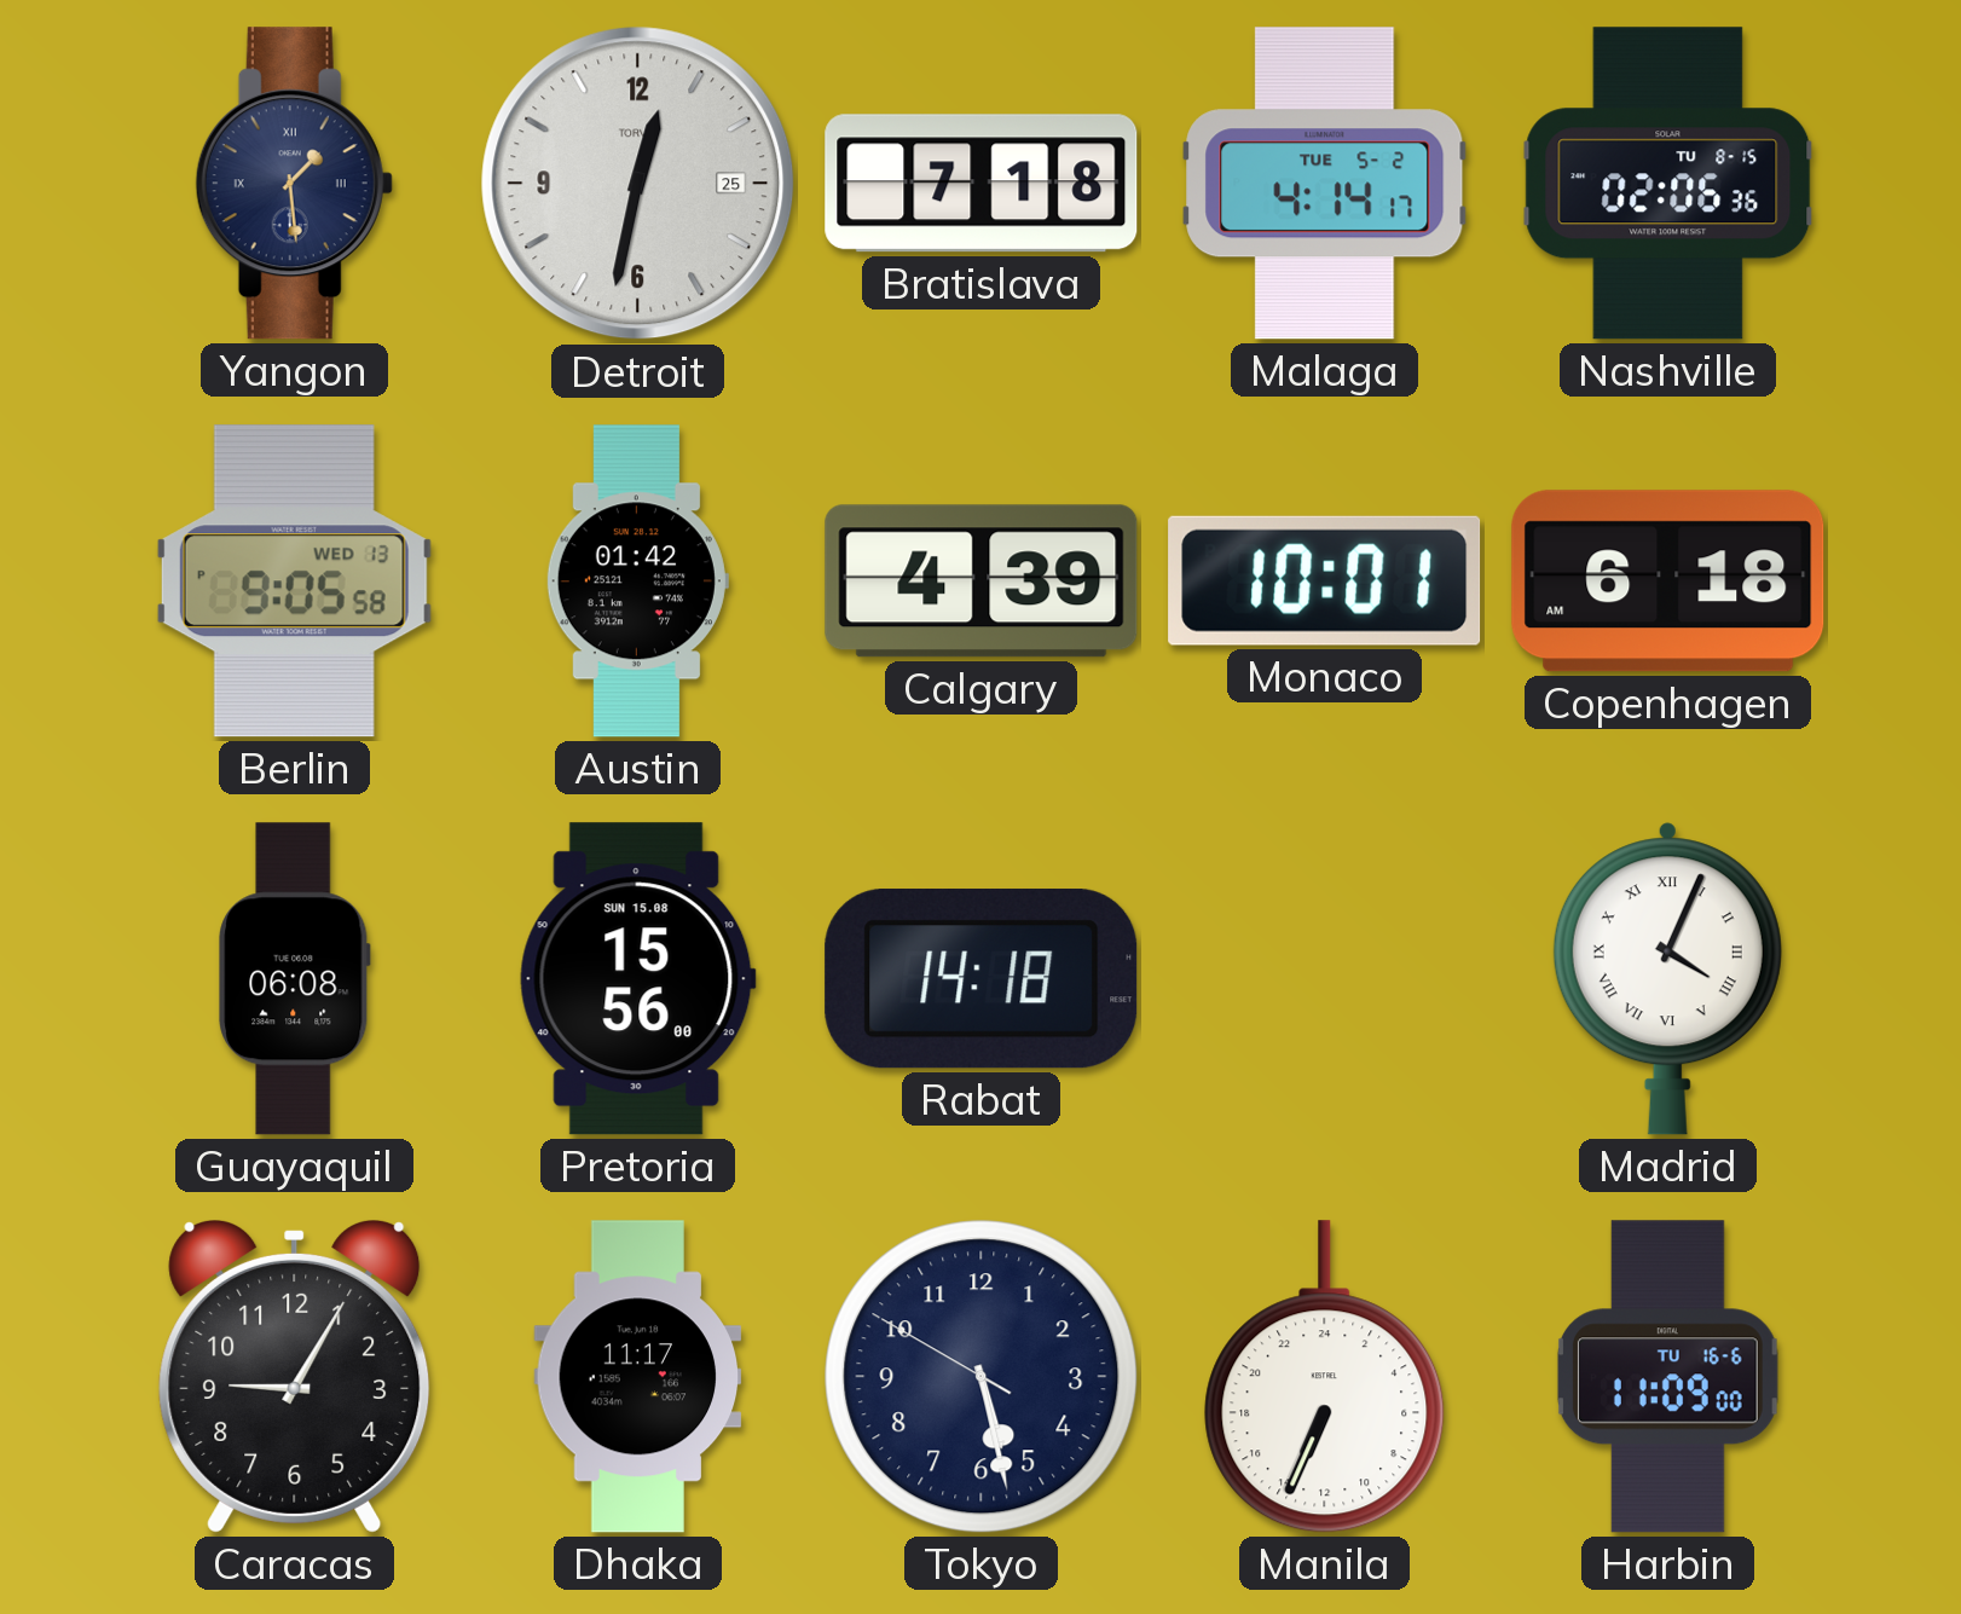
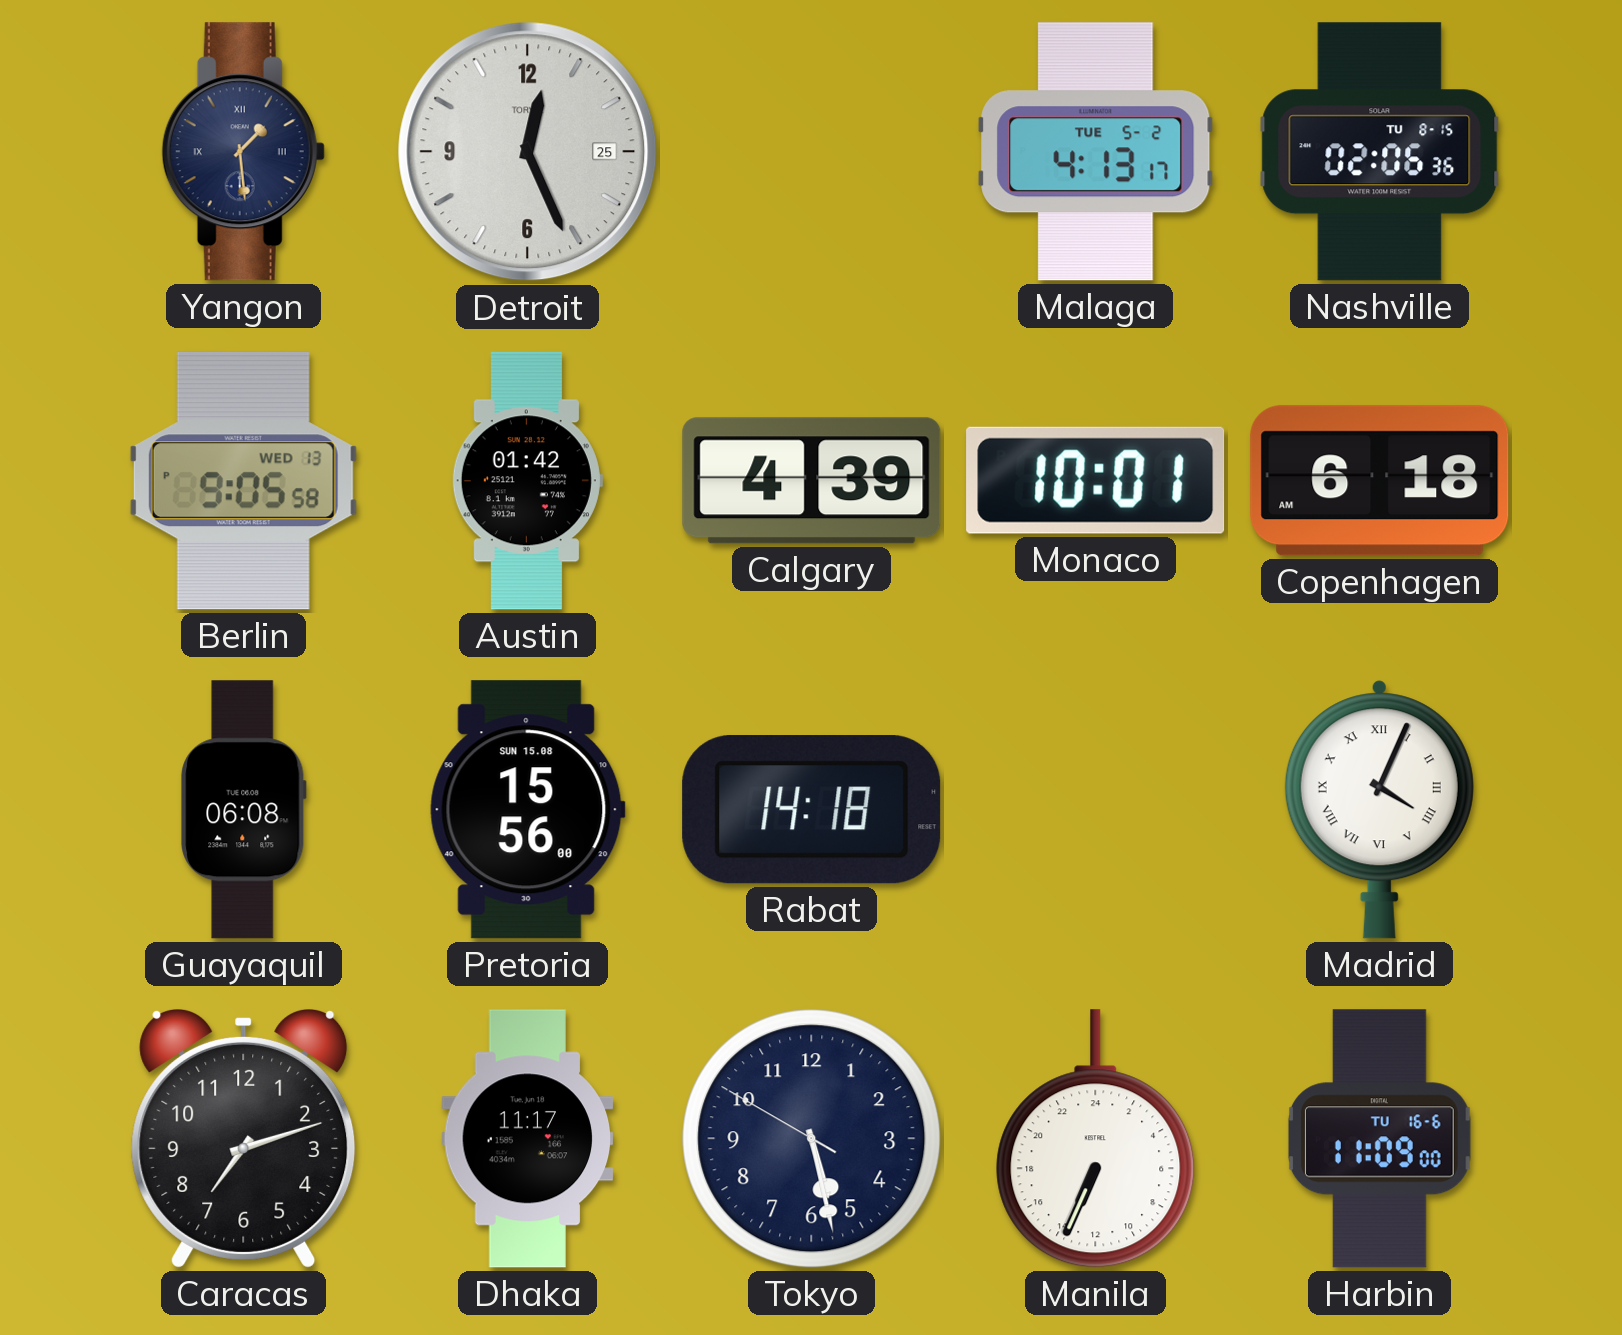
Detroit: 12:32 -> 12:26
Bratislava: 7:18 -> none
Malaga: 4:14 -> 4:13
Caracas: 9:05 -> 7:12
